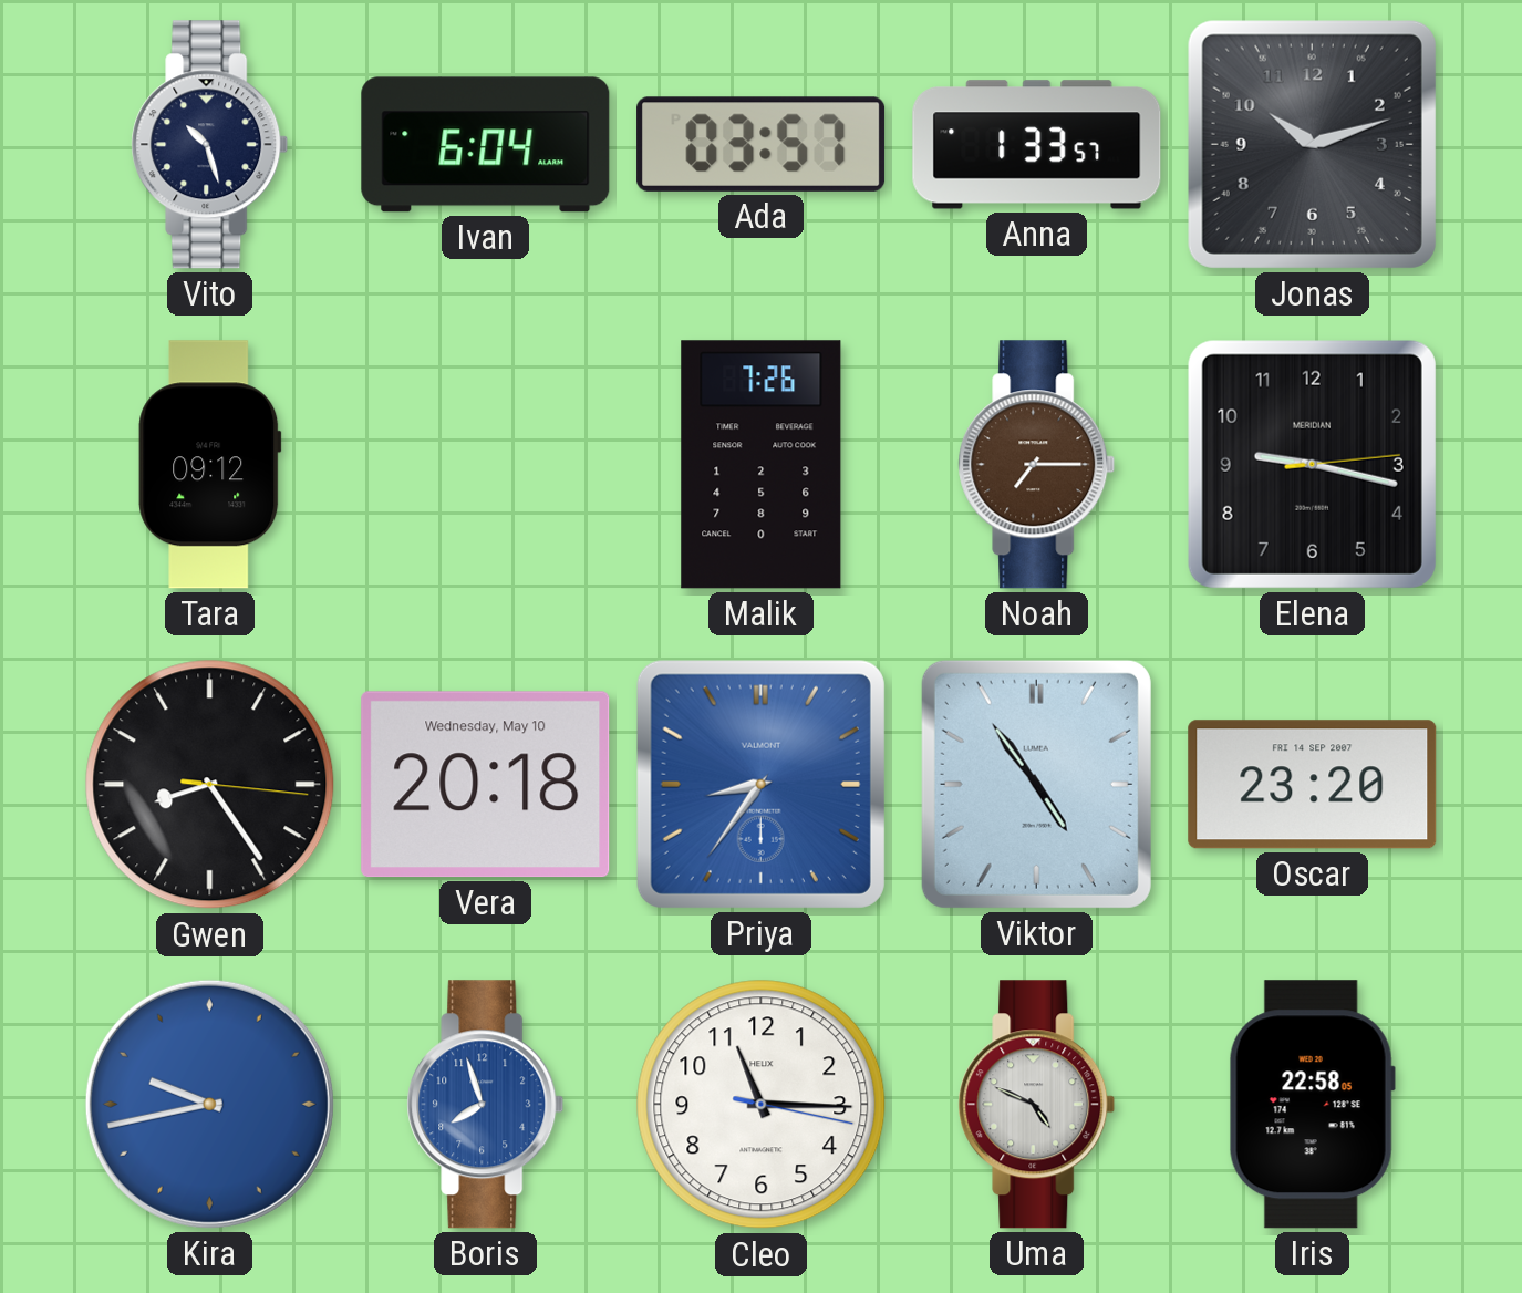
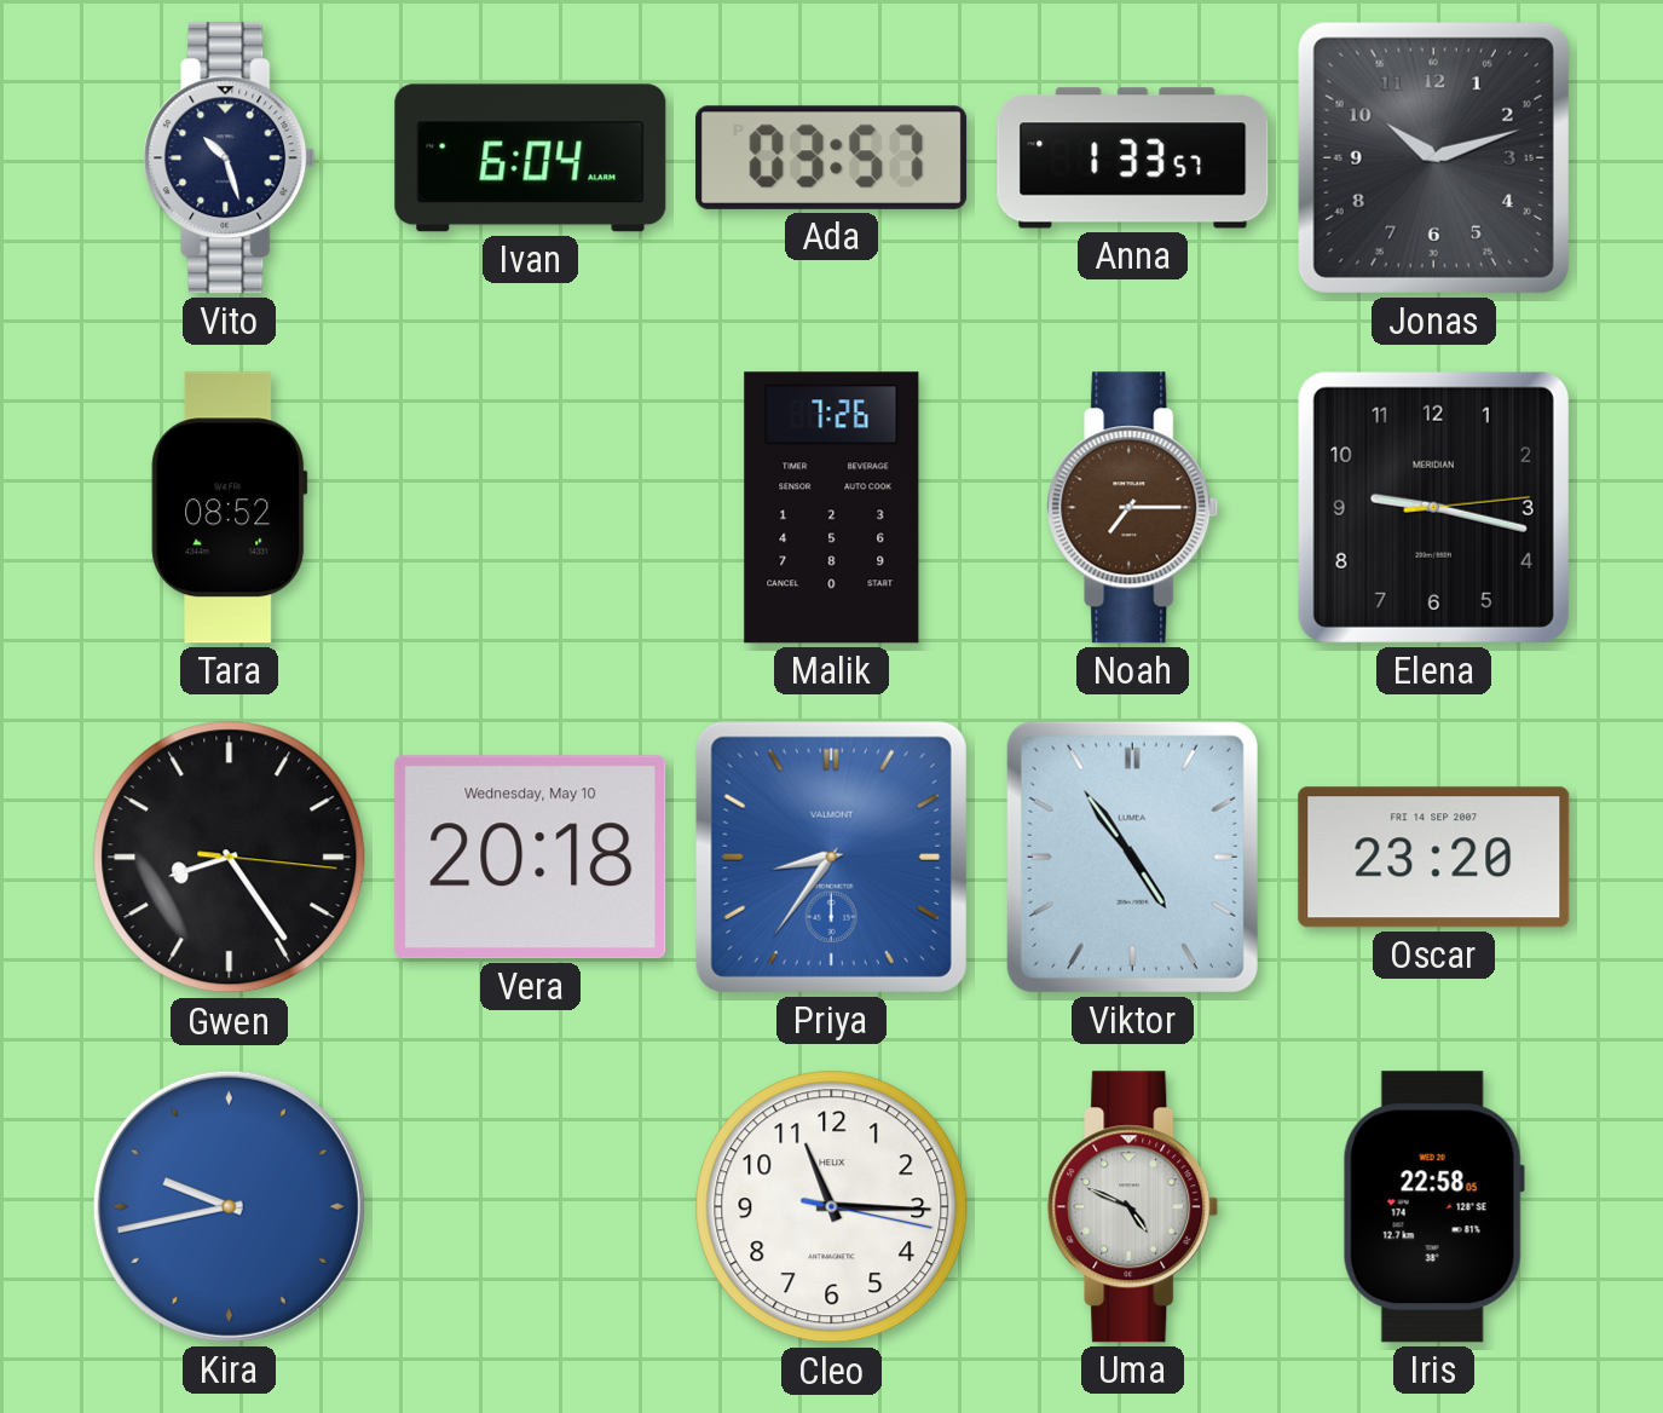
Tara: 09:12 -> 08:52
Boris: 7:57 -> none
